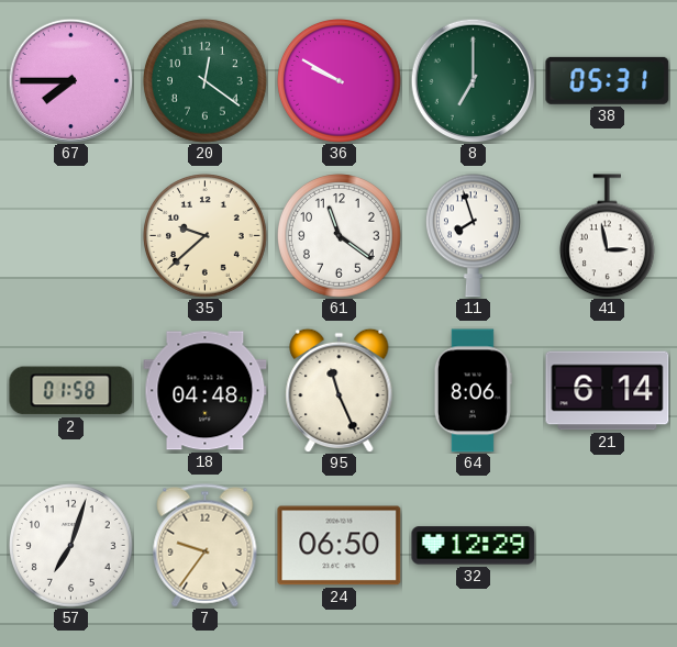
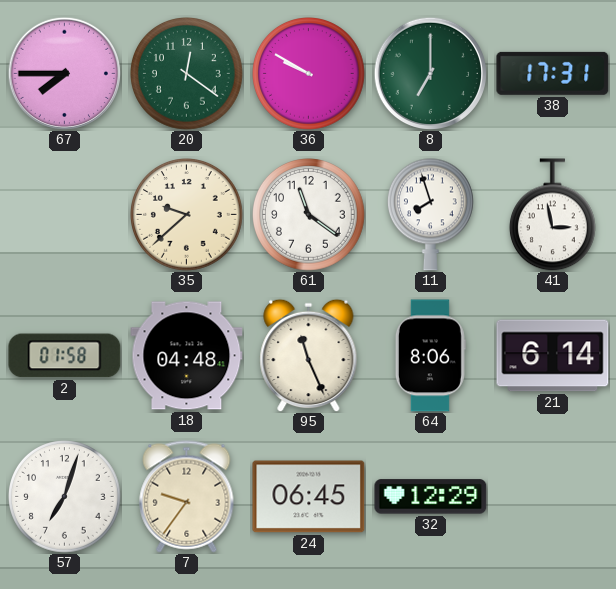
38: 05:31 -> 17:31
24: 06:50 -> 06:45
